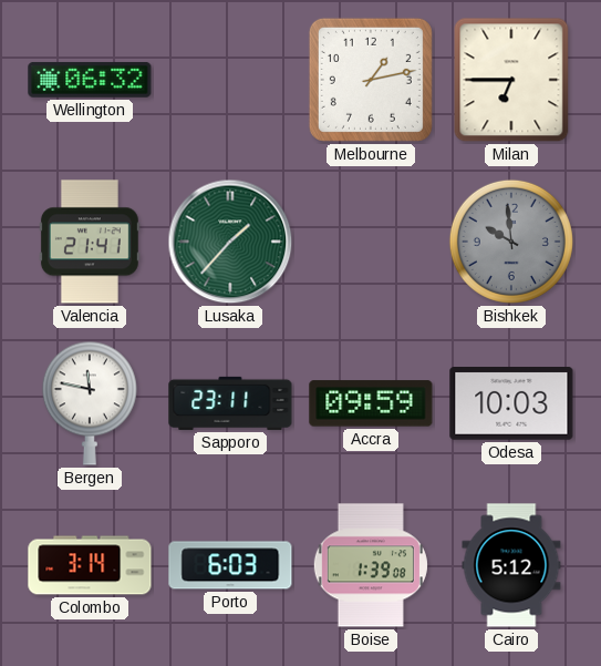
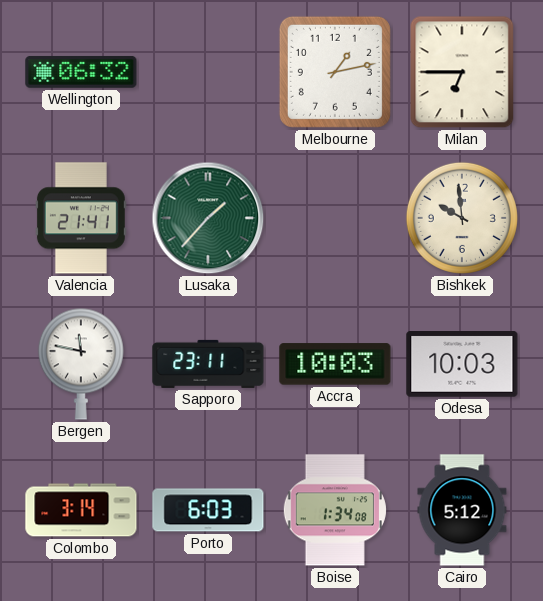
Bishkek dial: grey -> cream
Accra: 09:59 -> 10:03
Boise: 1:39 -> 1:34
